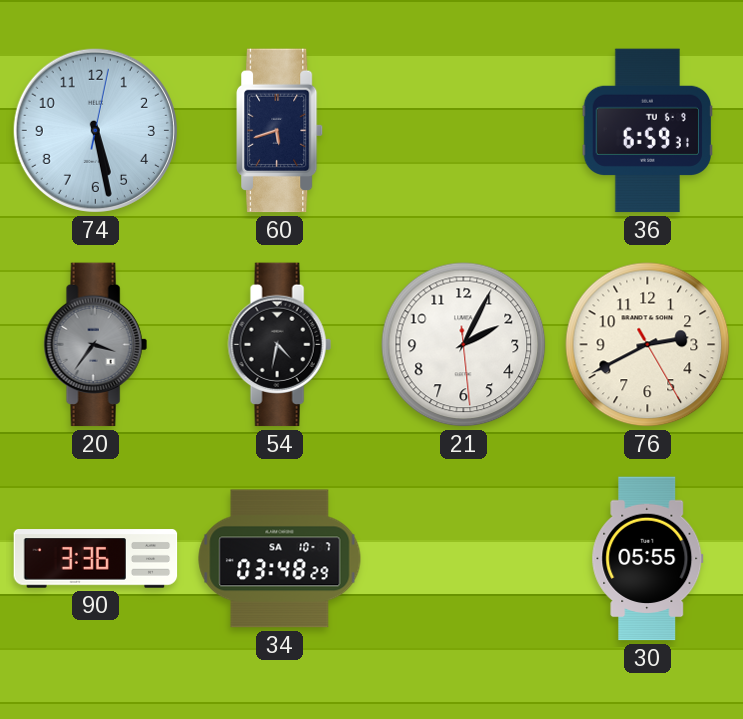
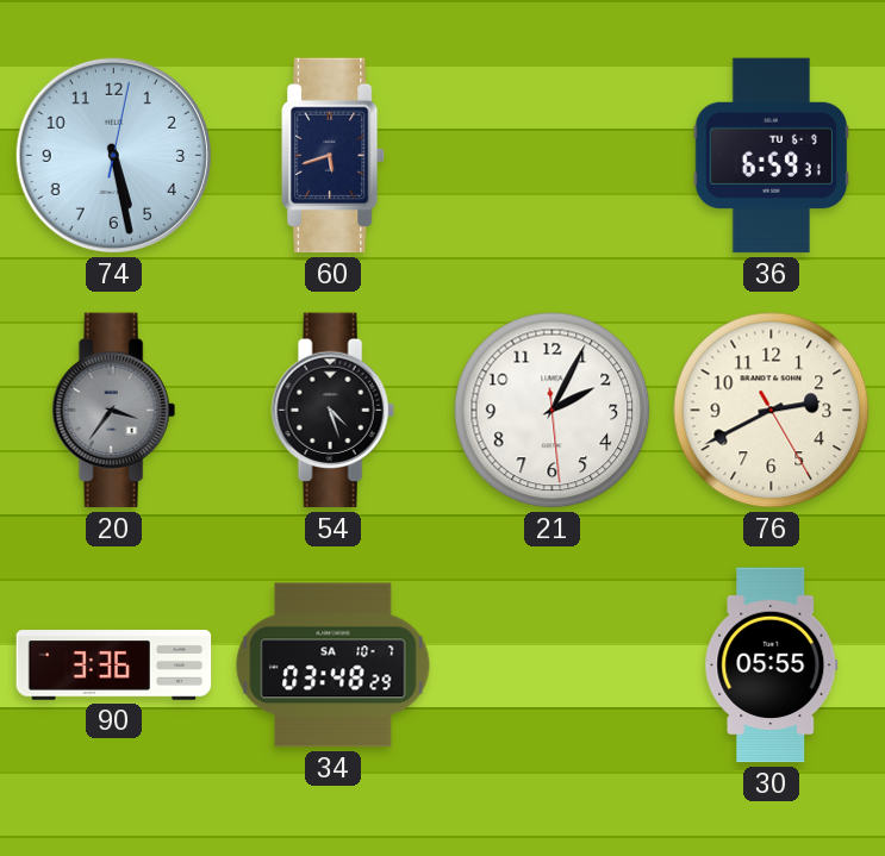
54: 4:32 -> 4:27
